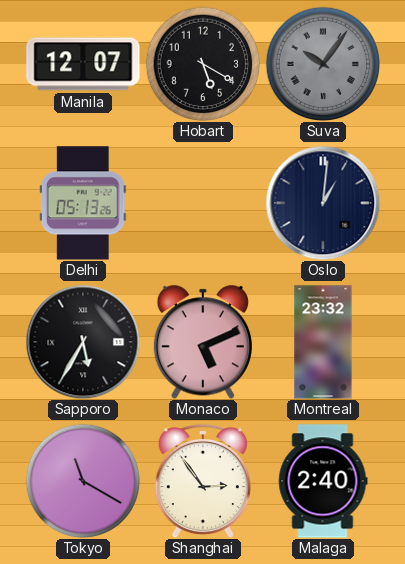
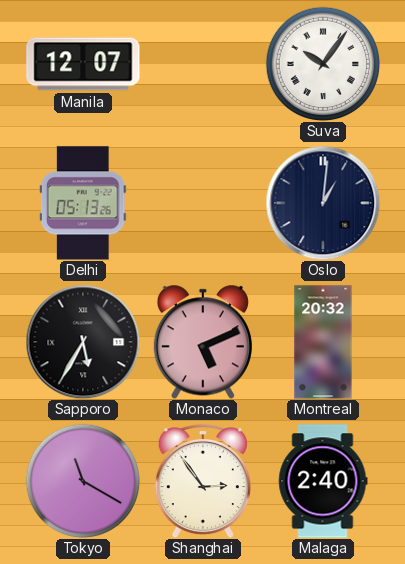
Hobart: 5:20 -> none
Suva dial: grey -> white
Montreal: 23:32 -> 20:32
